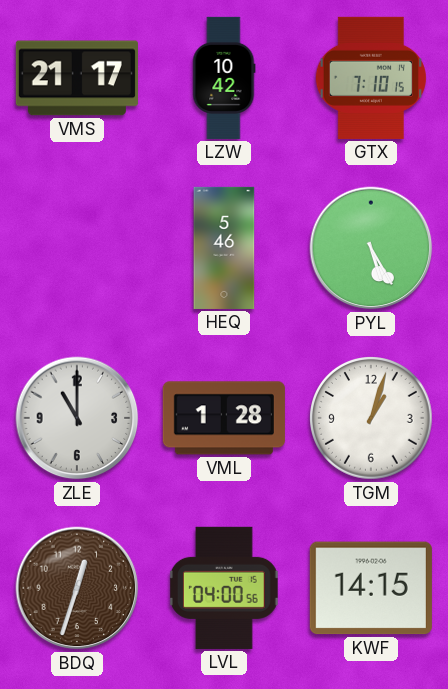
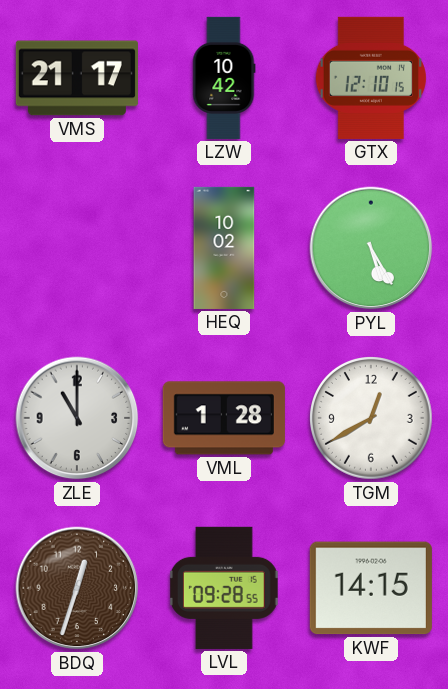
GTX: 7:10 -> 12:10
HEQ: 5:46 -> 10:02
TGM: 1:03 -> 12:40
LVL: 04:00 -> 09:28
